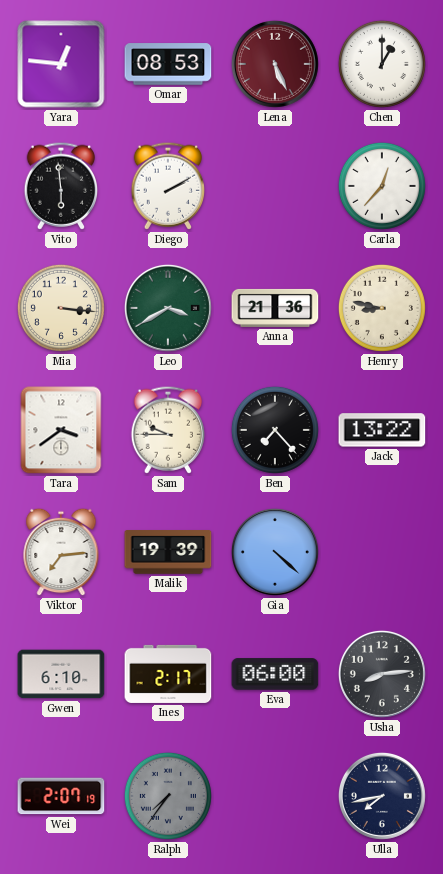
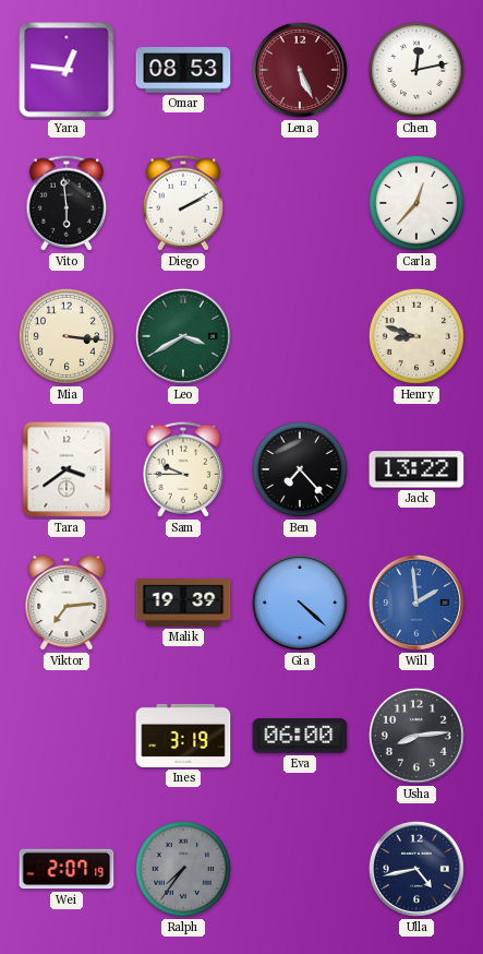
Chen: 1:00 -> 12:13
Anna: 21:36 -> none
Henry: 8:47 -> 8:48
Will: none -> 1:59
Gwen: 6:10 -> none
Ines: 2:17 -> 3:19
Ulla: 7:43 -> 4:43
